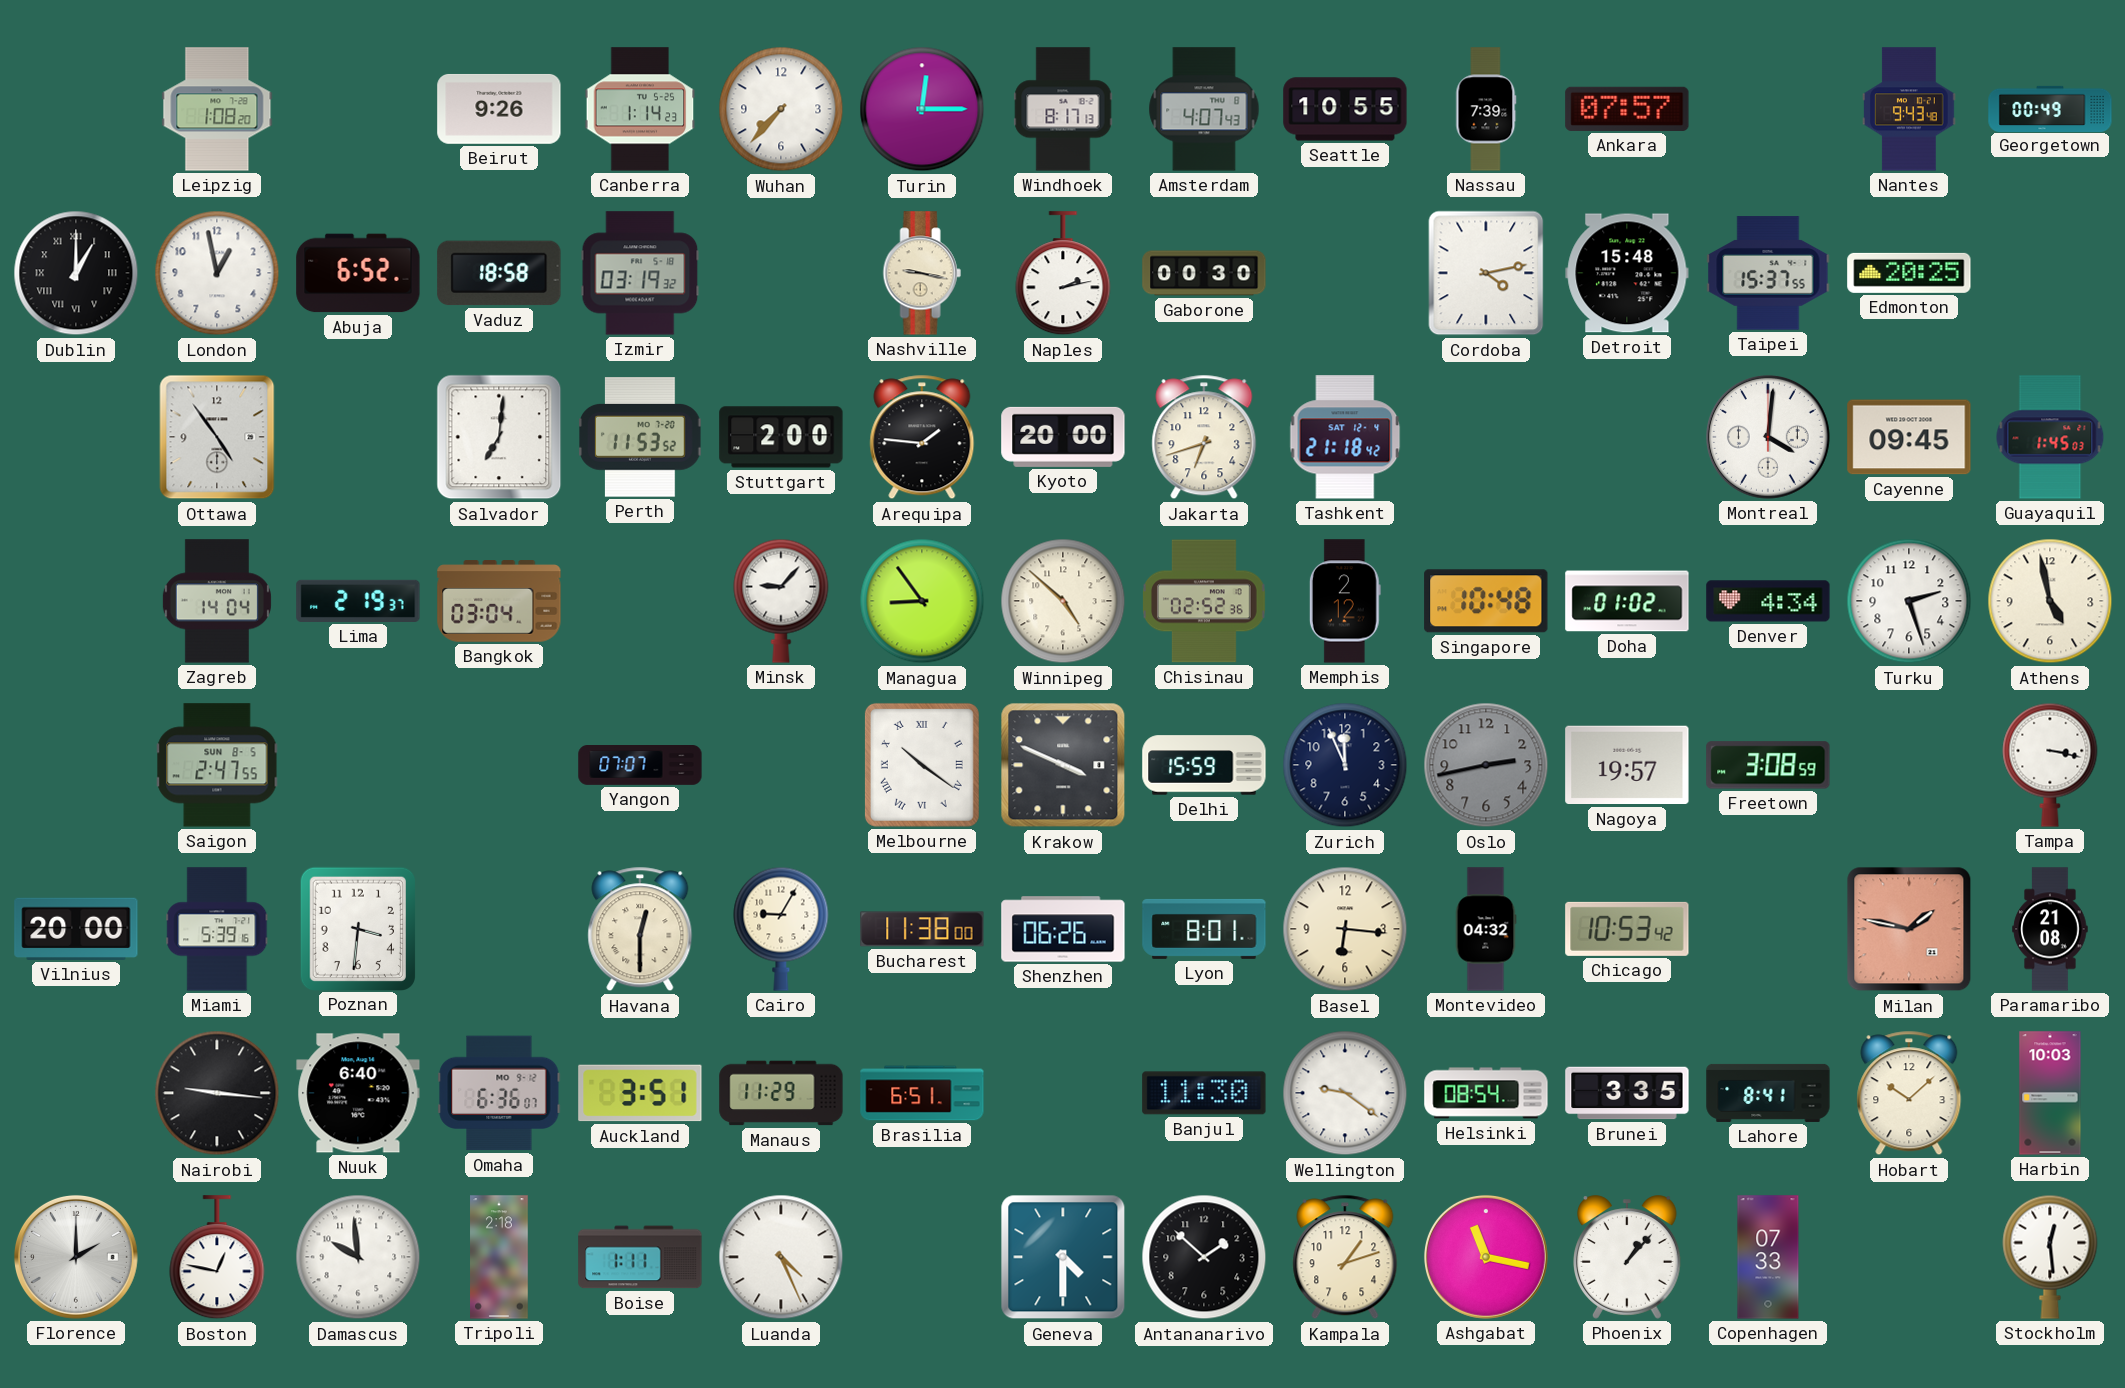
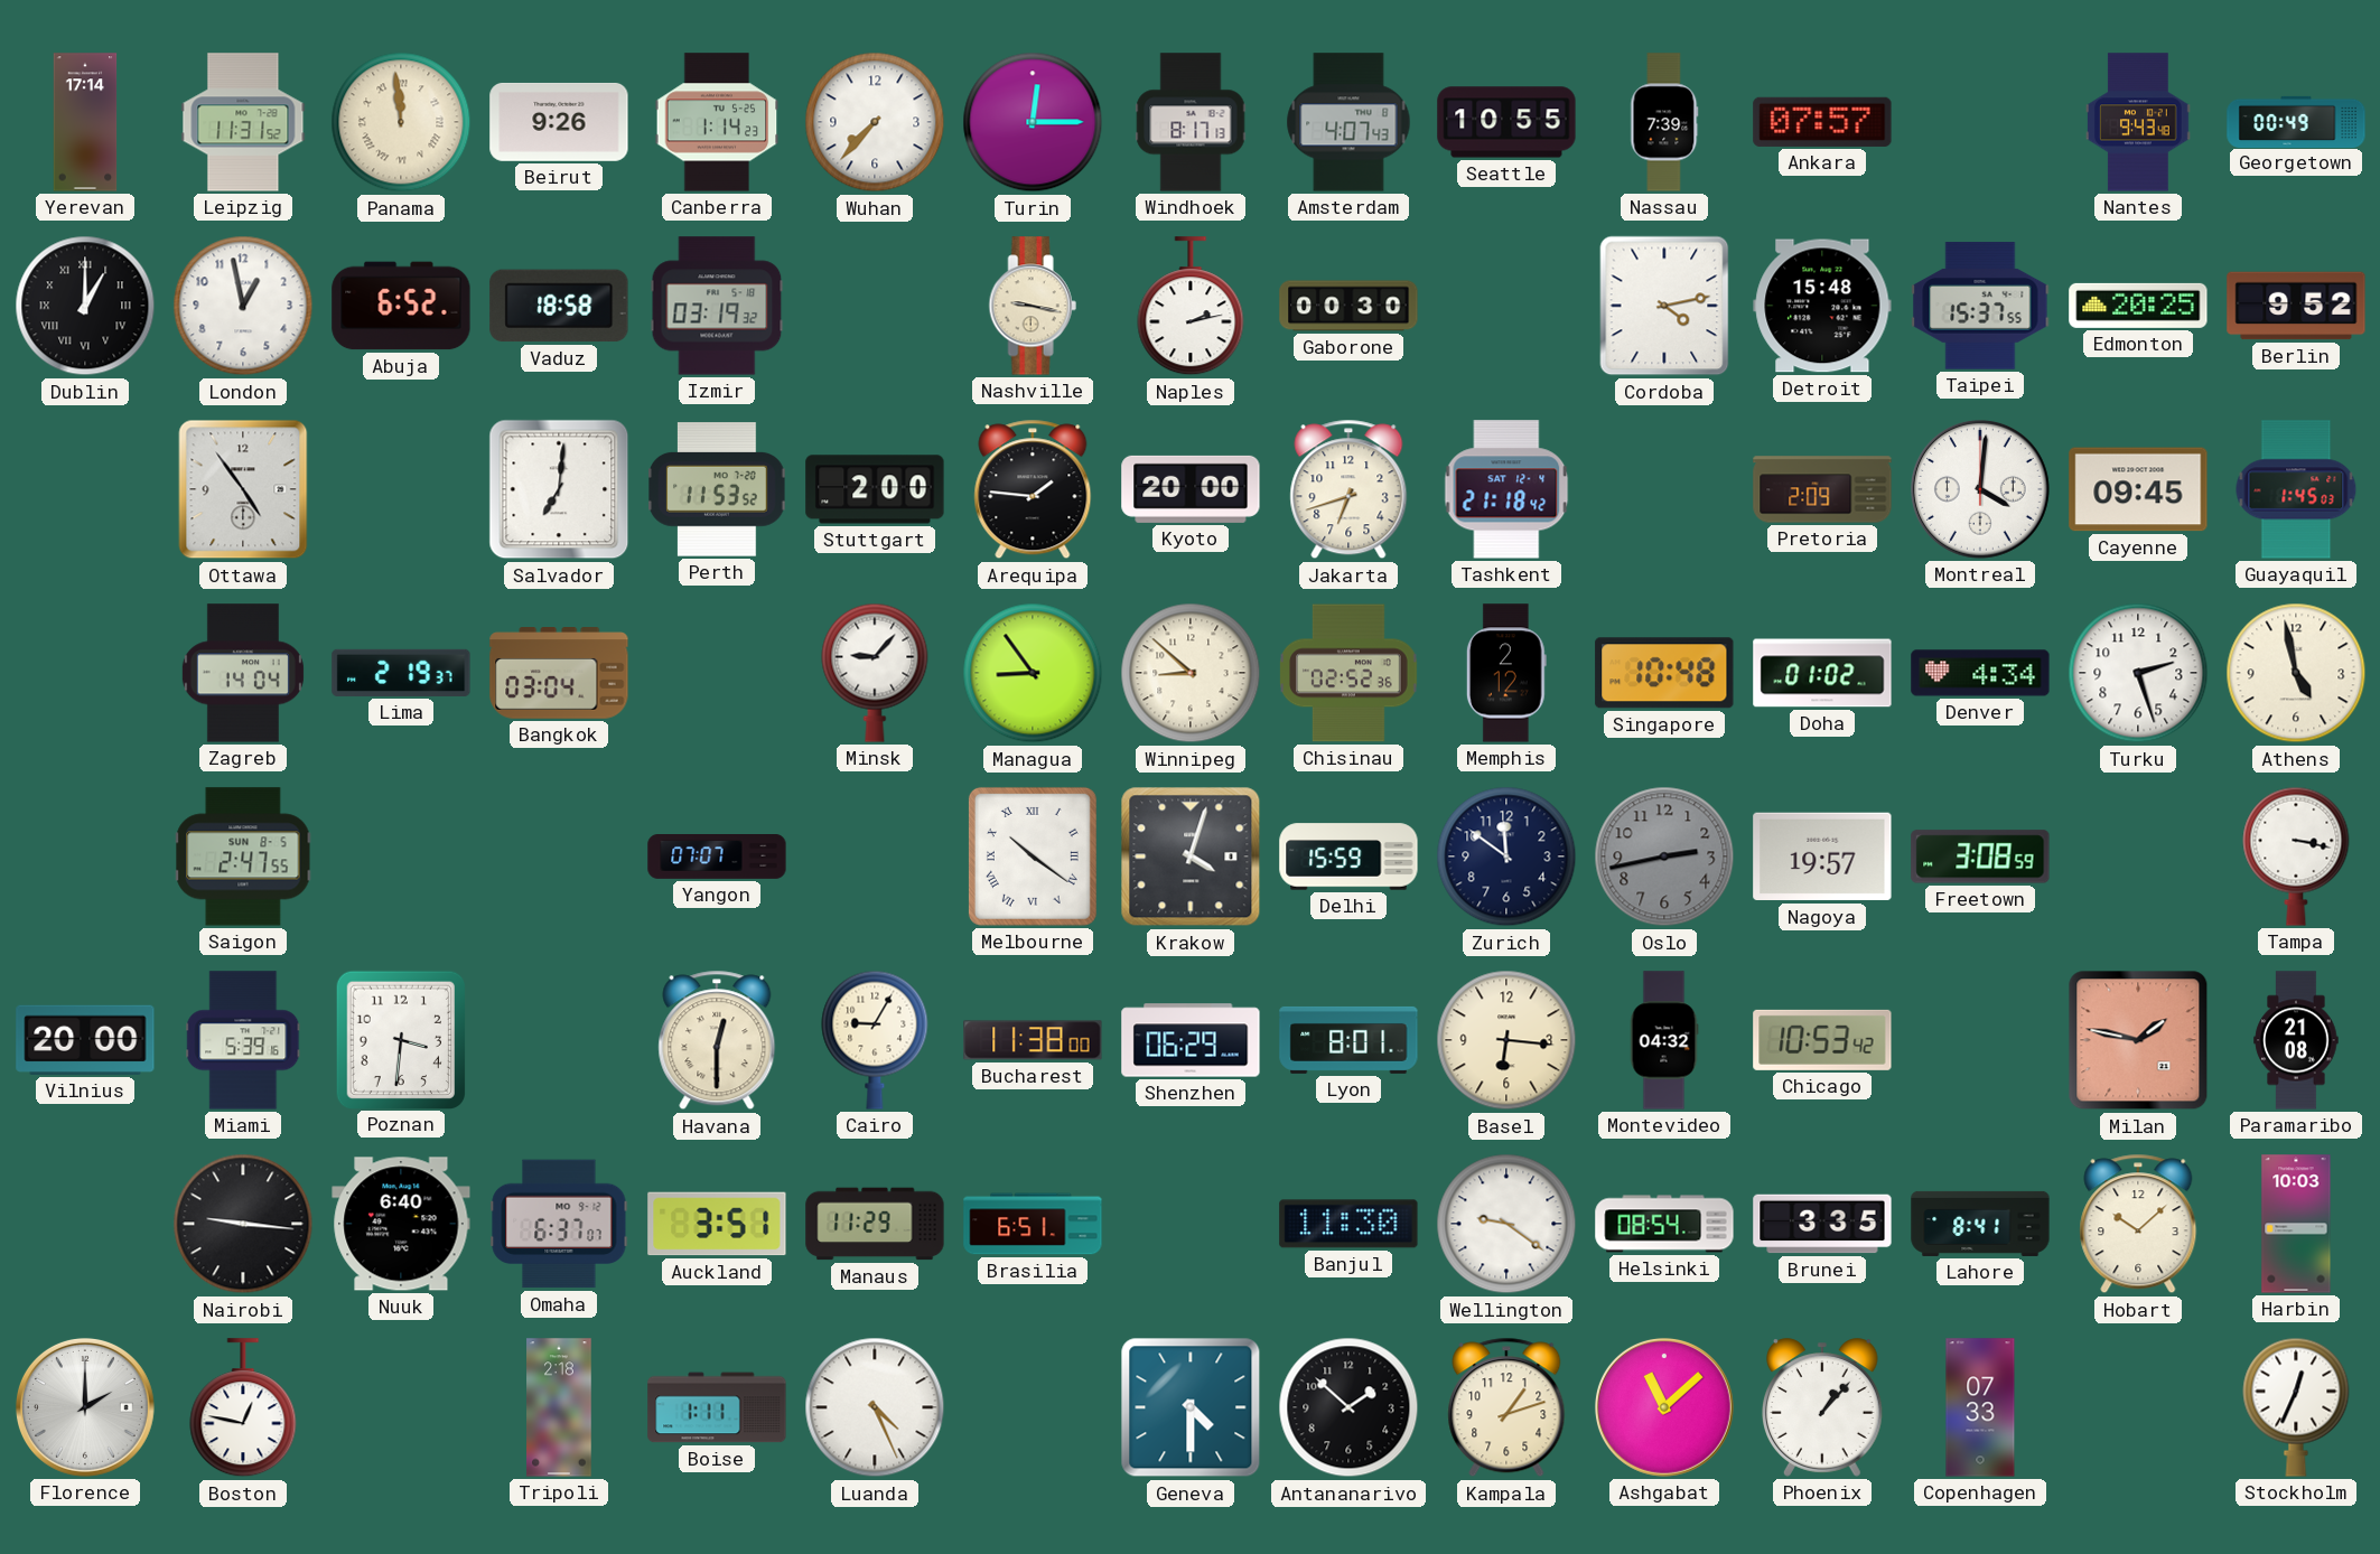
Yerevan: none -> 17:14
Leipzig: 1:08 -> 11:31
Panama: none -> 11:59
Berlin: none -> 9:52
Pretoria: none -> 2:09
Winnipeg: 4:52 -> 8:52
Krakow: 3:49 -> 4:03
Zurich: 11:56 -> 11:51
Shenzhen: 06:26 -> 06:29
Omaha: 6:36 -> 6:37
Damascus: 9:59 -> none
Ashgabat: 11:17 -> 11:08
Stockholm: 12:29 -> 12:34
